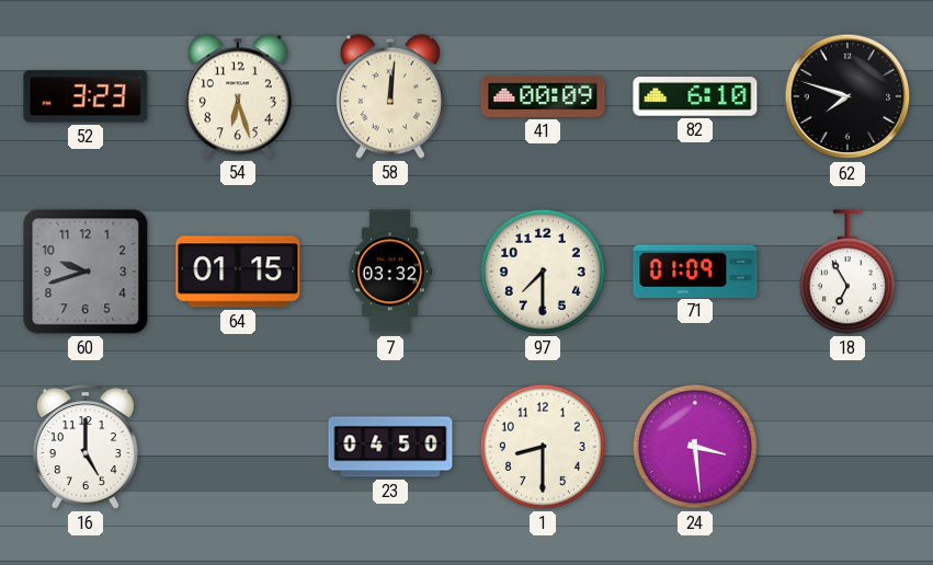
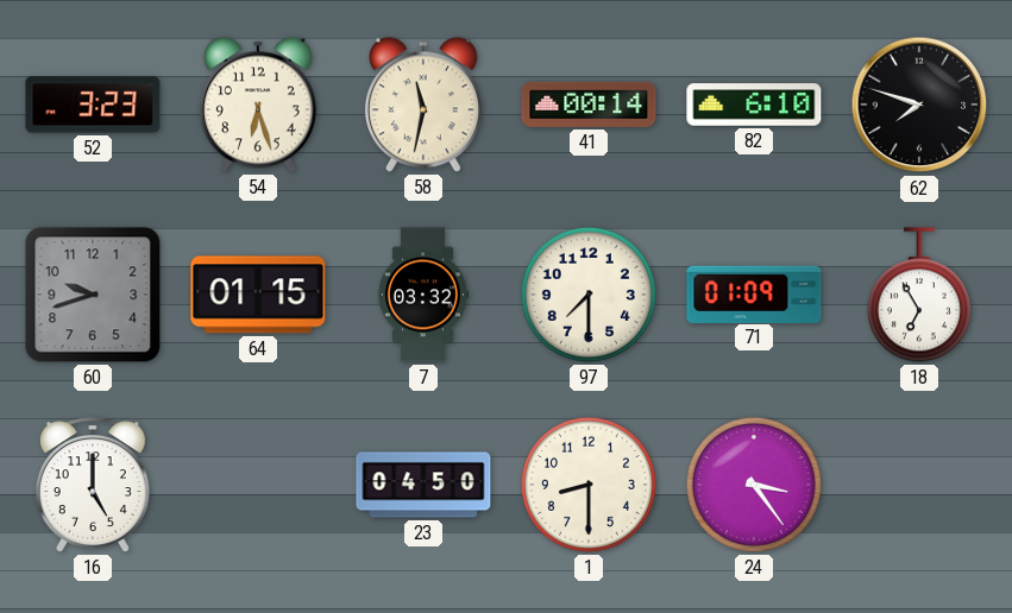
58: 12:01 -> 11:32
41: 00:09 -> 00:14
24: 3:29 -> 3:24
